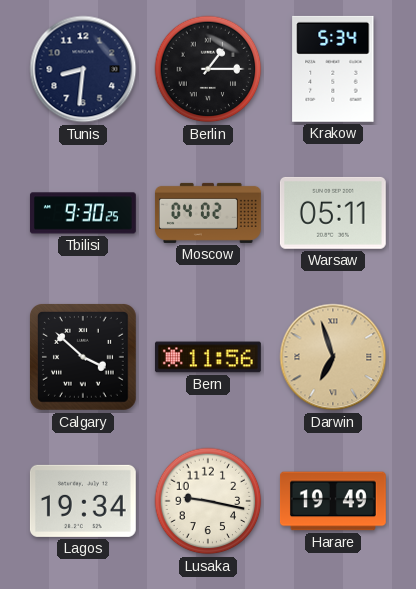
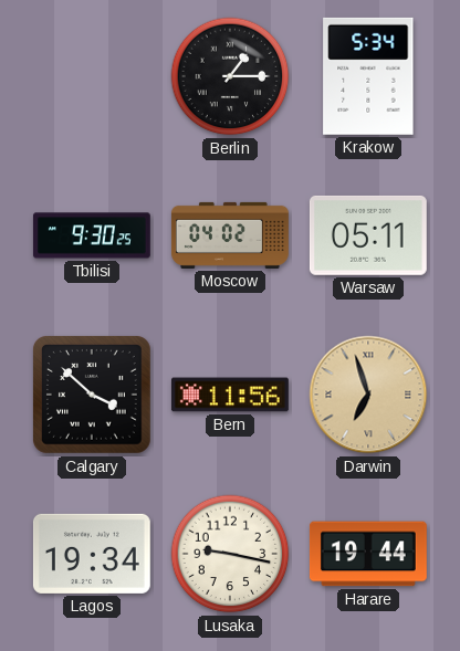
Tunis: 8:31 -> none
Harare: 19:49 -> 19:44
